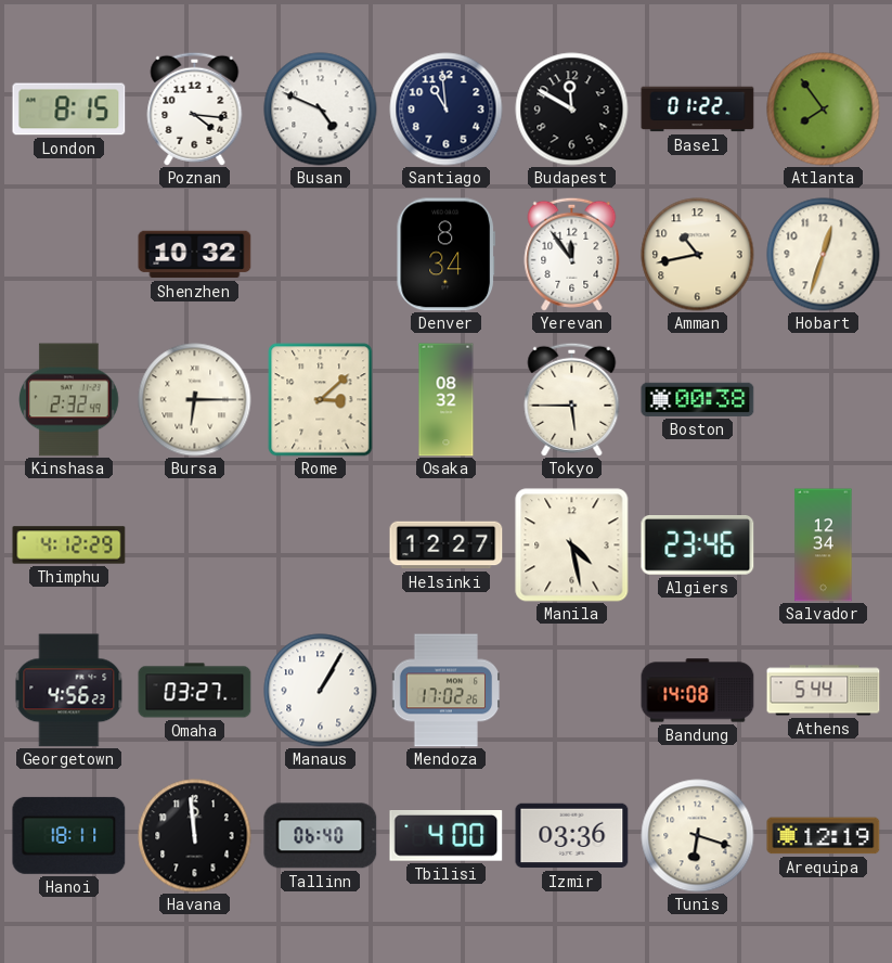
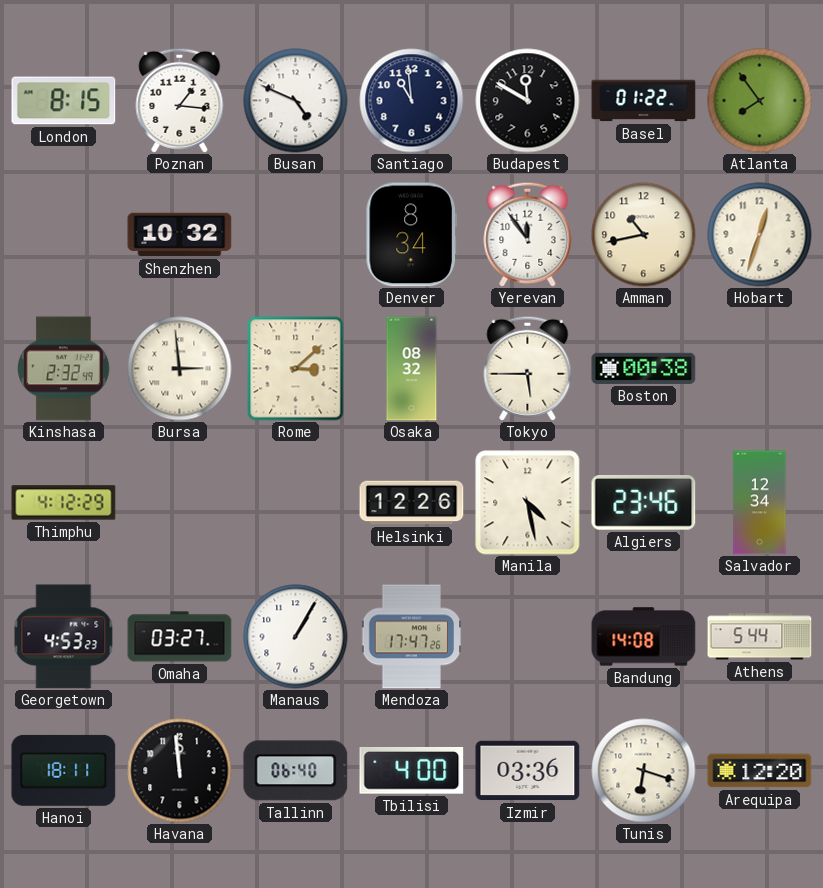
Poznan: 4:16 -> 1:16
Bursa: 6:15 -> 2:59
Helsinki: 12:27 -> 12:26
Georgetown: 4:56 -> 4:53
Mendoza: 17:02 -> 17:47
Arequipa: 12:19 -> 12:20
